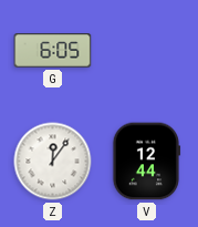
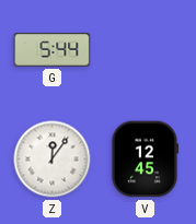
G: 6:05 -> 5:44
V: 12:44 -> 12:45
